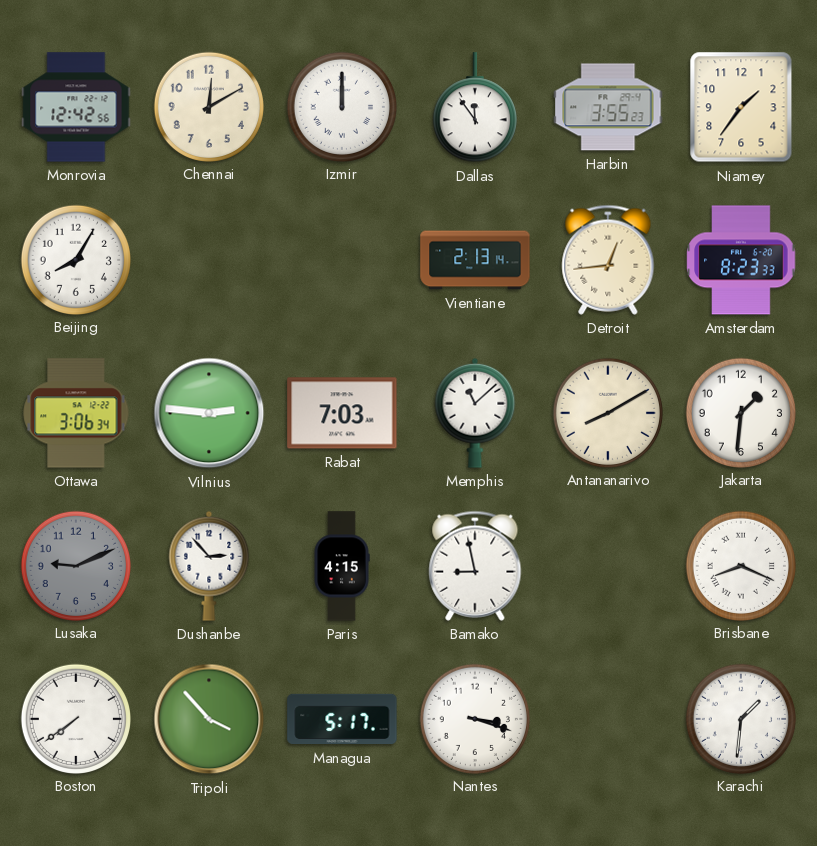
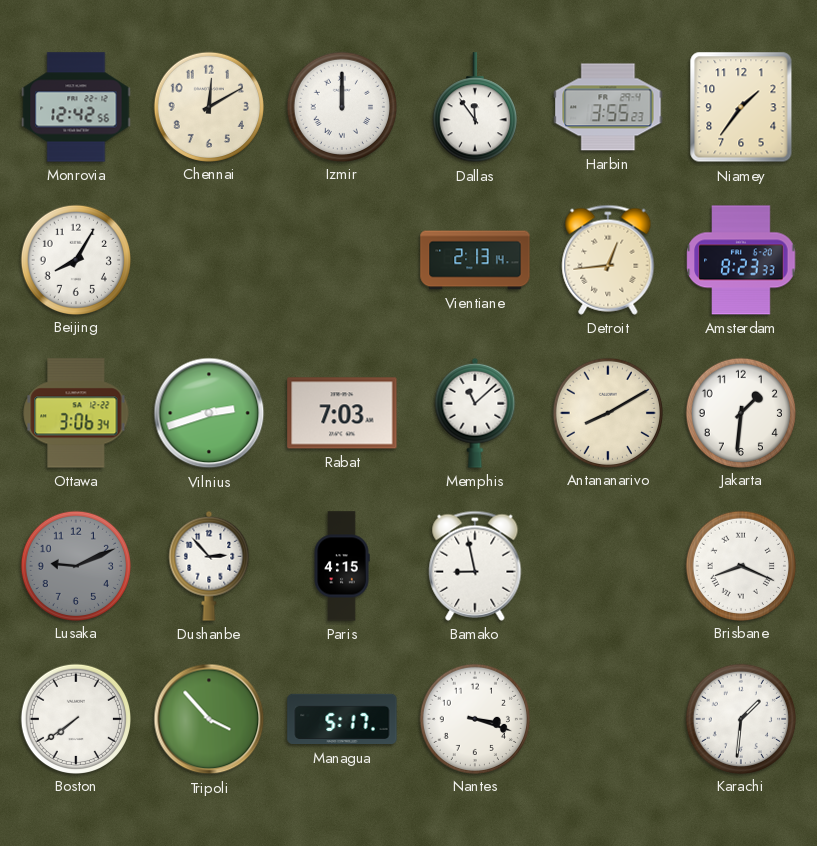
Vilnius: 2:46 -> 2:42
